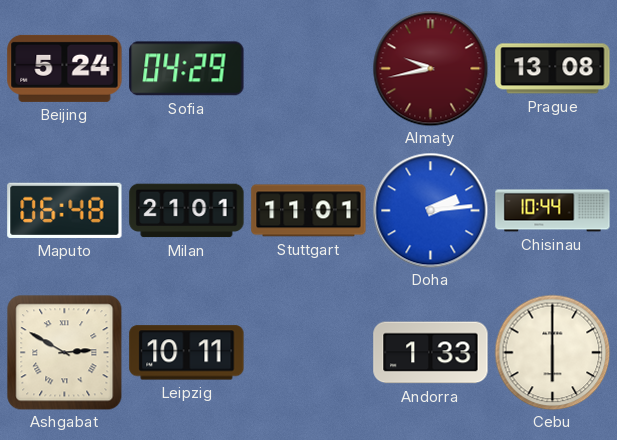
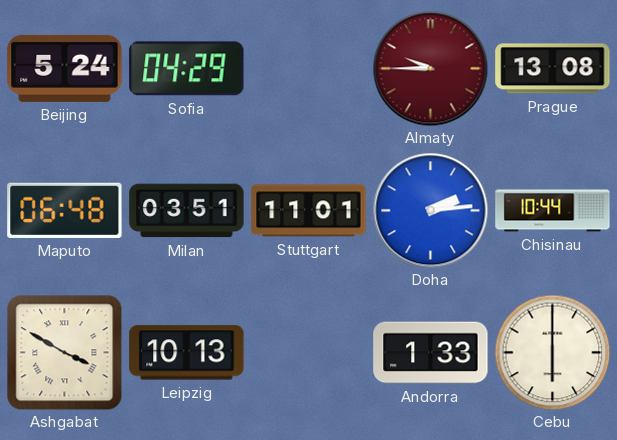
Almaty: 9:43 -> 9:45
Milan: 21:01 -> 03:51
Ashgabat: 2:50 -> 3:50
Leipzig: 10:11 -> 10:13
